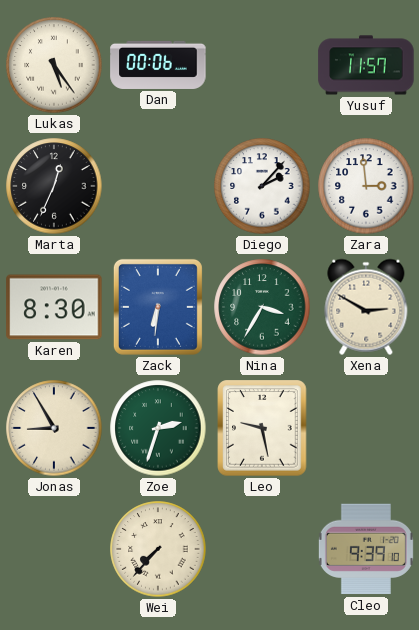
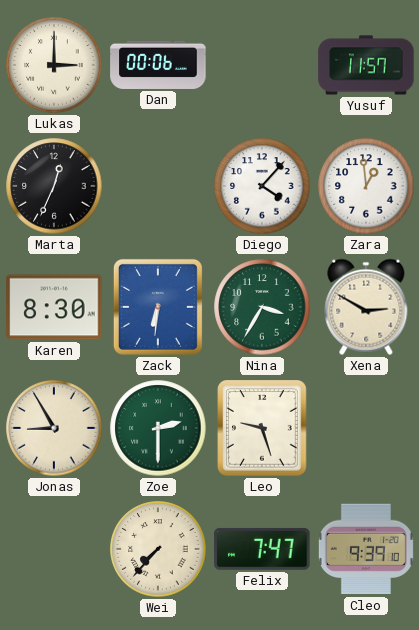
Lukas: 5:24 -> 3:00
Diego: 2:07 -> 4:07
Zara: 2:59 -> 12:59
Zoe: 2:33 -> 2:30
Leo: 9:28 -> 9:27
Felix: none -> 7:47
